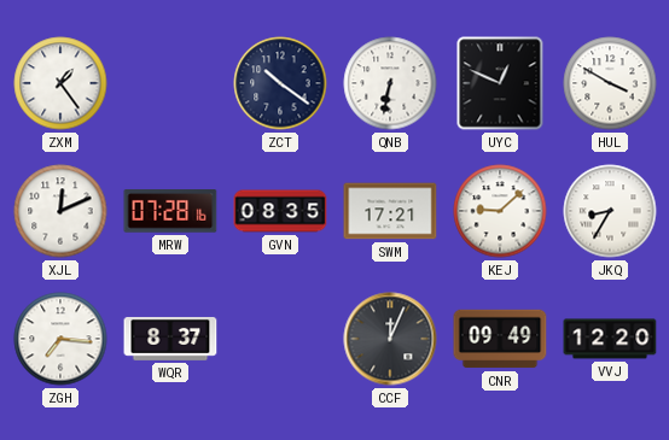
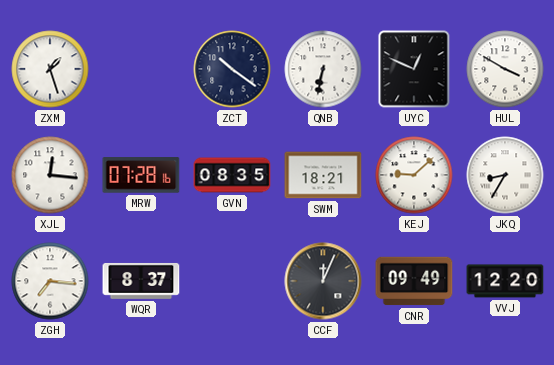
ZXM: 1:24 -> 1:27
XJL: 12:11 -> 12:16
SWM: 17:21 -> 18:21
